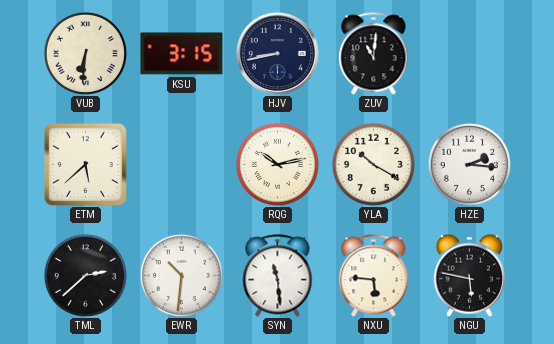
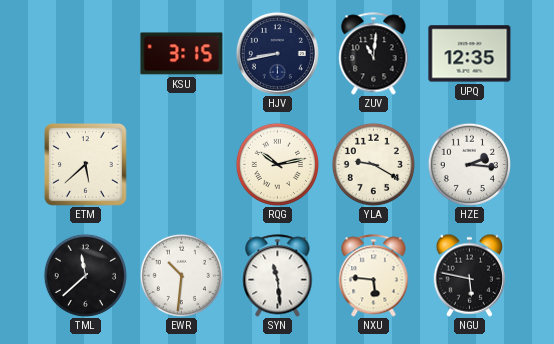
VUB: 6:31 -> none
UPQ: none -> 12:35
YLA: 10:20 -> 9:20
TML: 2:38 -> 11:38
